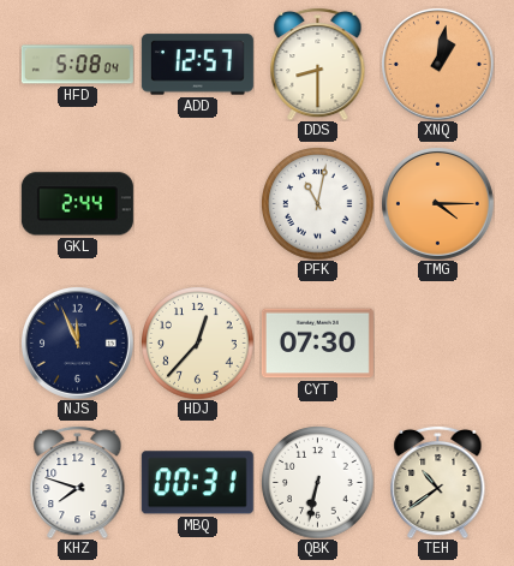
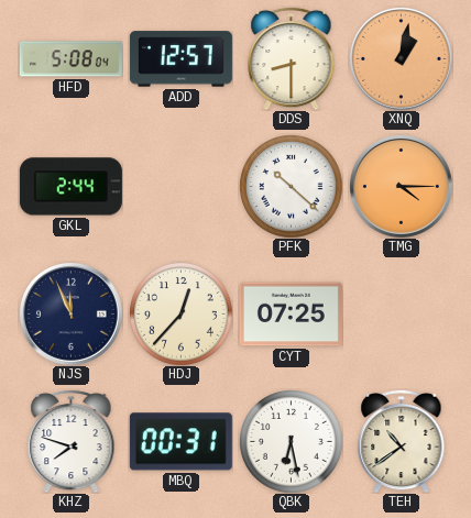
PFK: 11:02 -> 10:22
CYT: 07:30 -> 07:25
QBK: 6:32 -> 6:28
